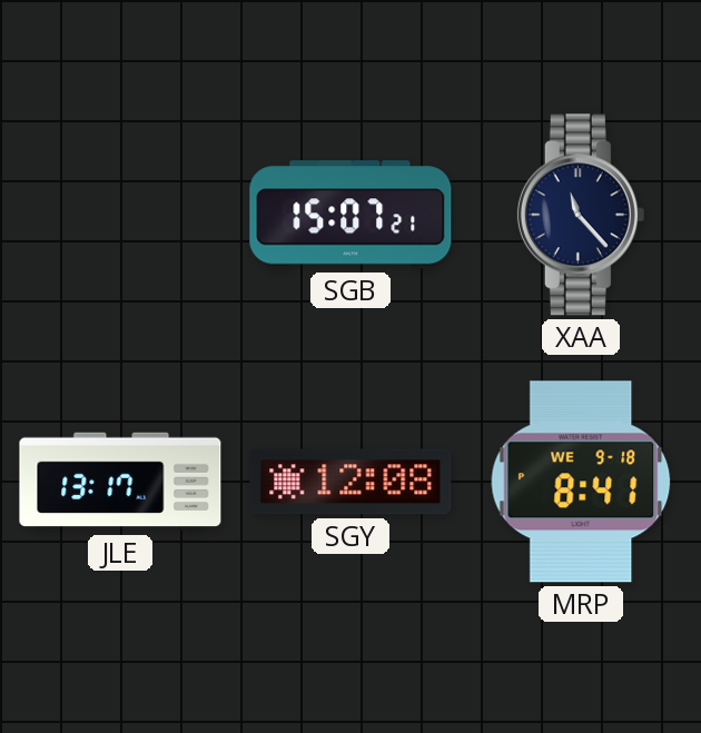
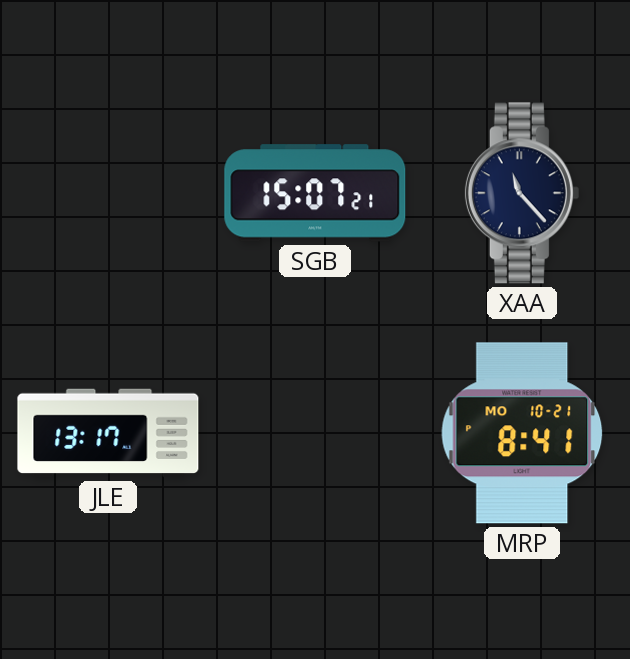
SGY: 12:08 -> none
MRP date: WE 9-18 -> MO 10-21
